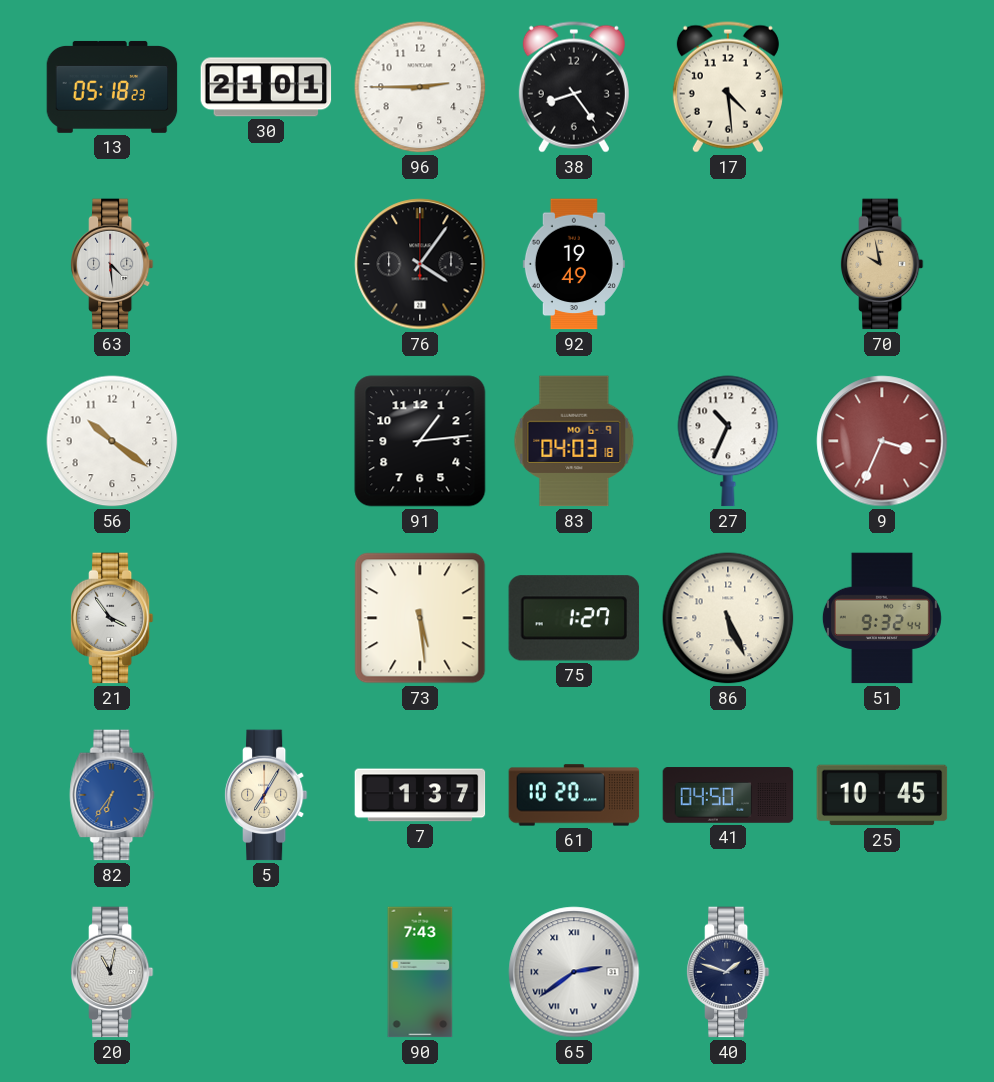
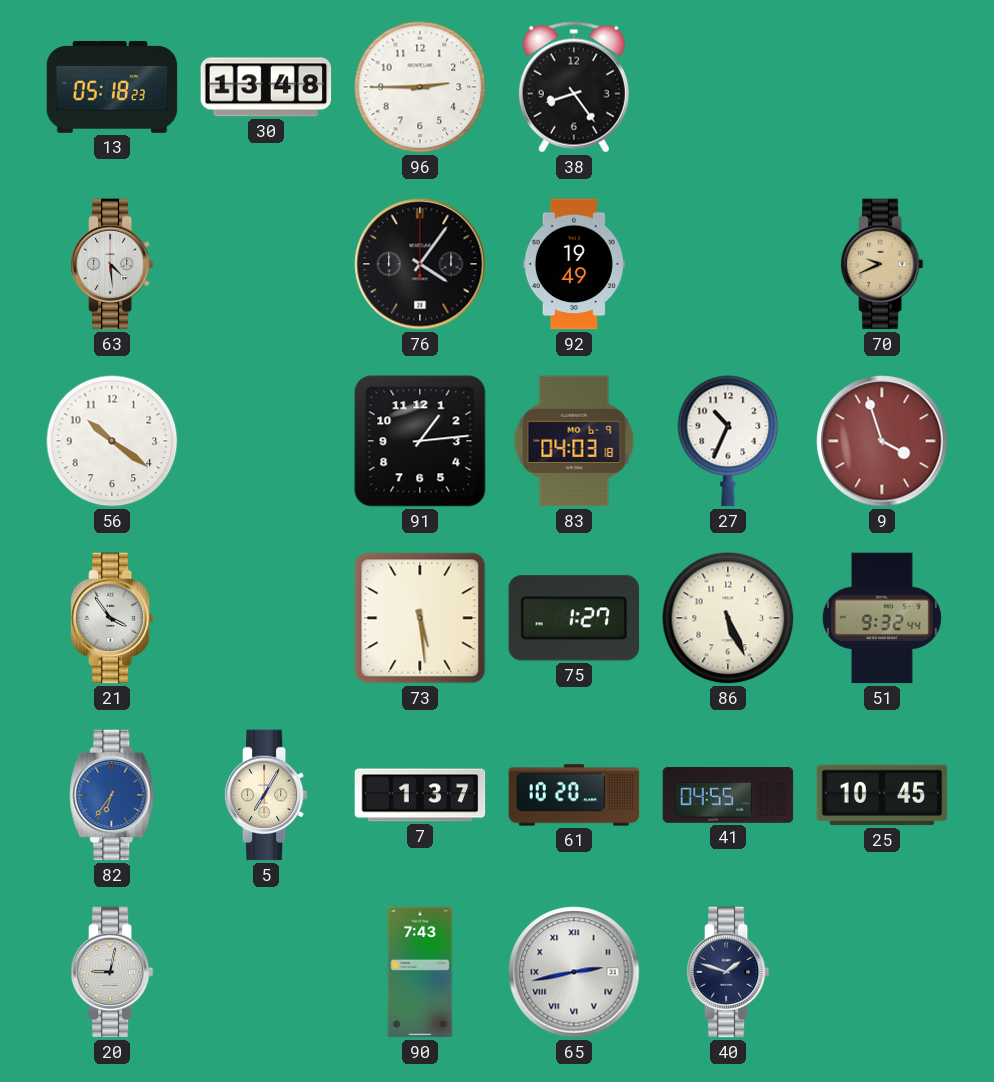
30: 21:01 -> 13:48
17: 4:29 -> none
70: 9:58 -> 9:41
9: 3:34 -> 3:57
41: 04:50 -> 04:55
20: 11:02 -> 9:02
65: 2:39 -> 2:43
